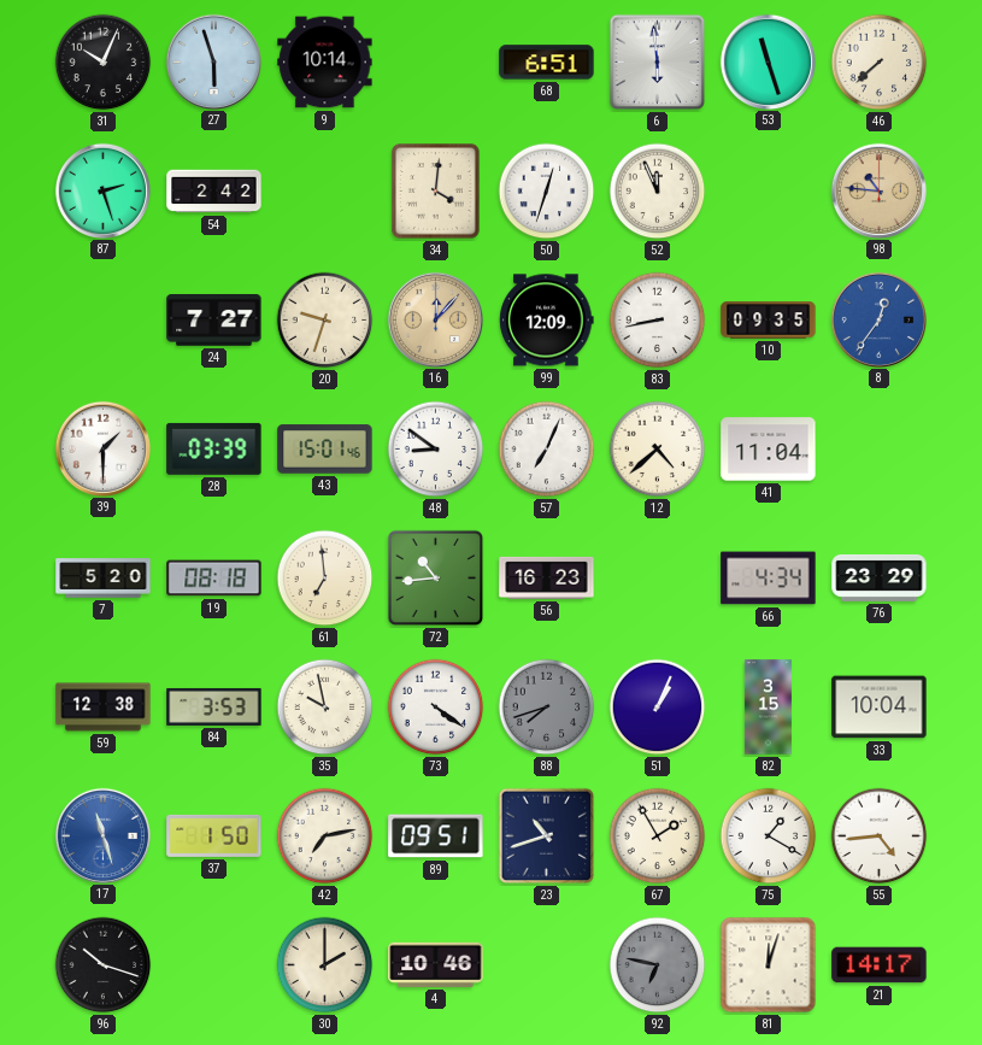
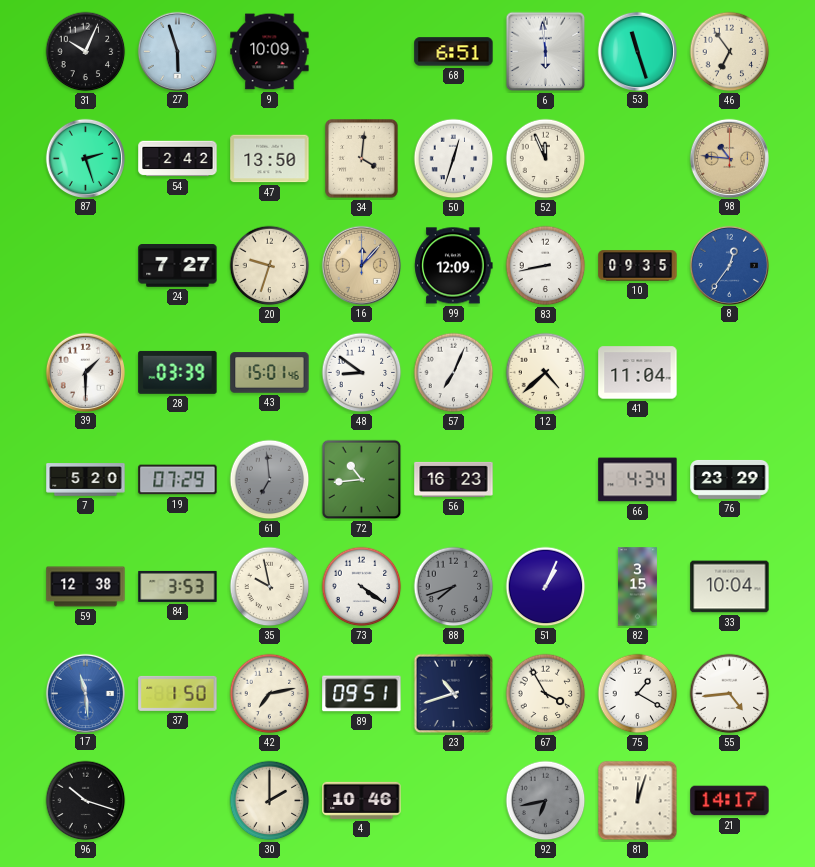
9: 10:14 -> 10:09
46: 7:38 -> 6:54
47: none -> 13:50
19: 08:18 -> 07:29
61 dial: cream -> grey
17: 11:27 -> 11:29
67: 1:55 -> 3:55
92: 6:47 -> 6:43
